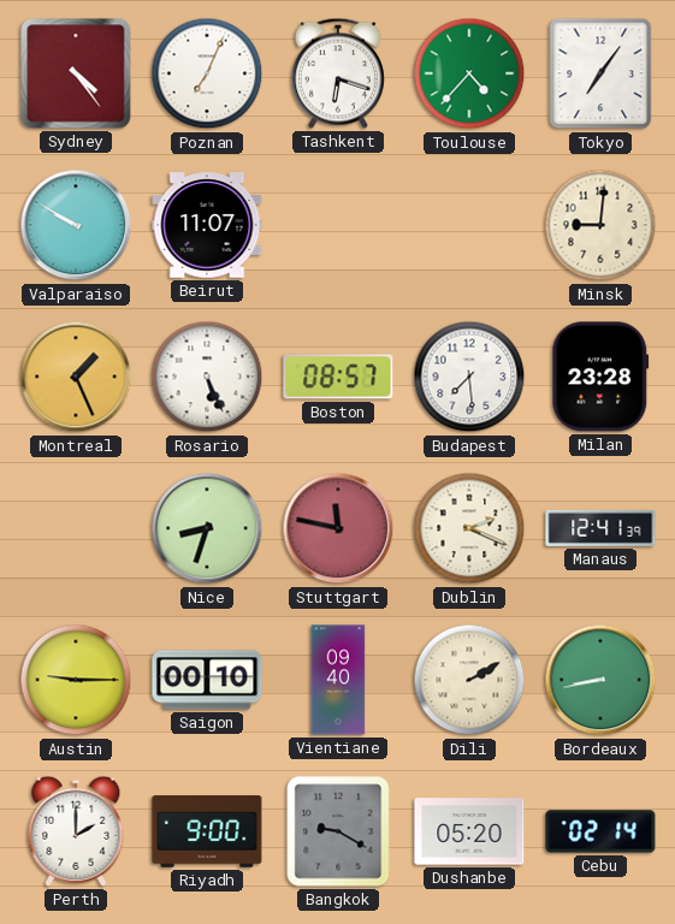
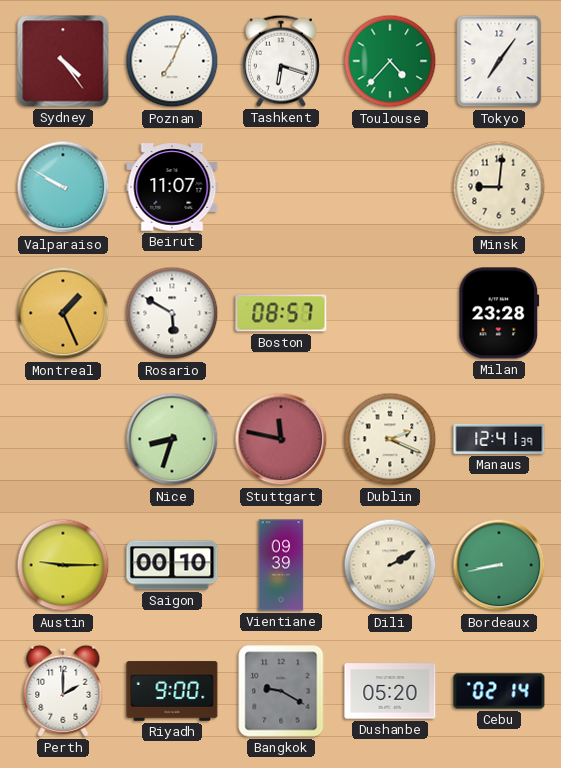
Rosario: 5:26 -> 5:50
Budapest: 7:29 -> none
Vientiane: 09:40 -> 09:39
